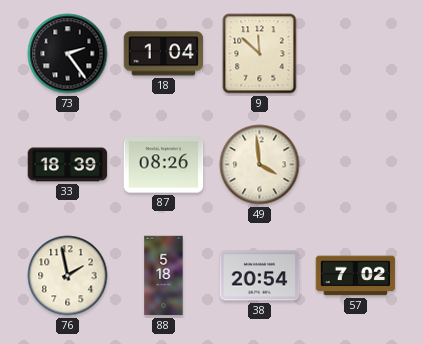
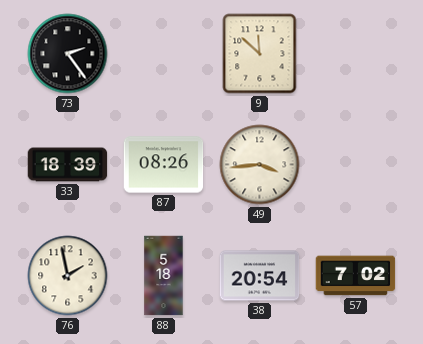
18: 1:04 -> none
49: 3:59 -> 3:44
